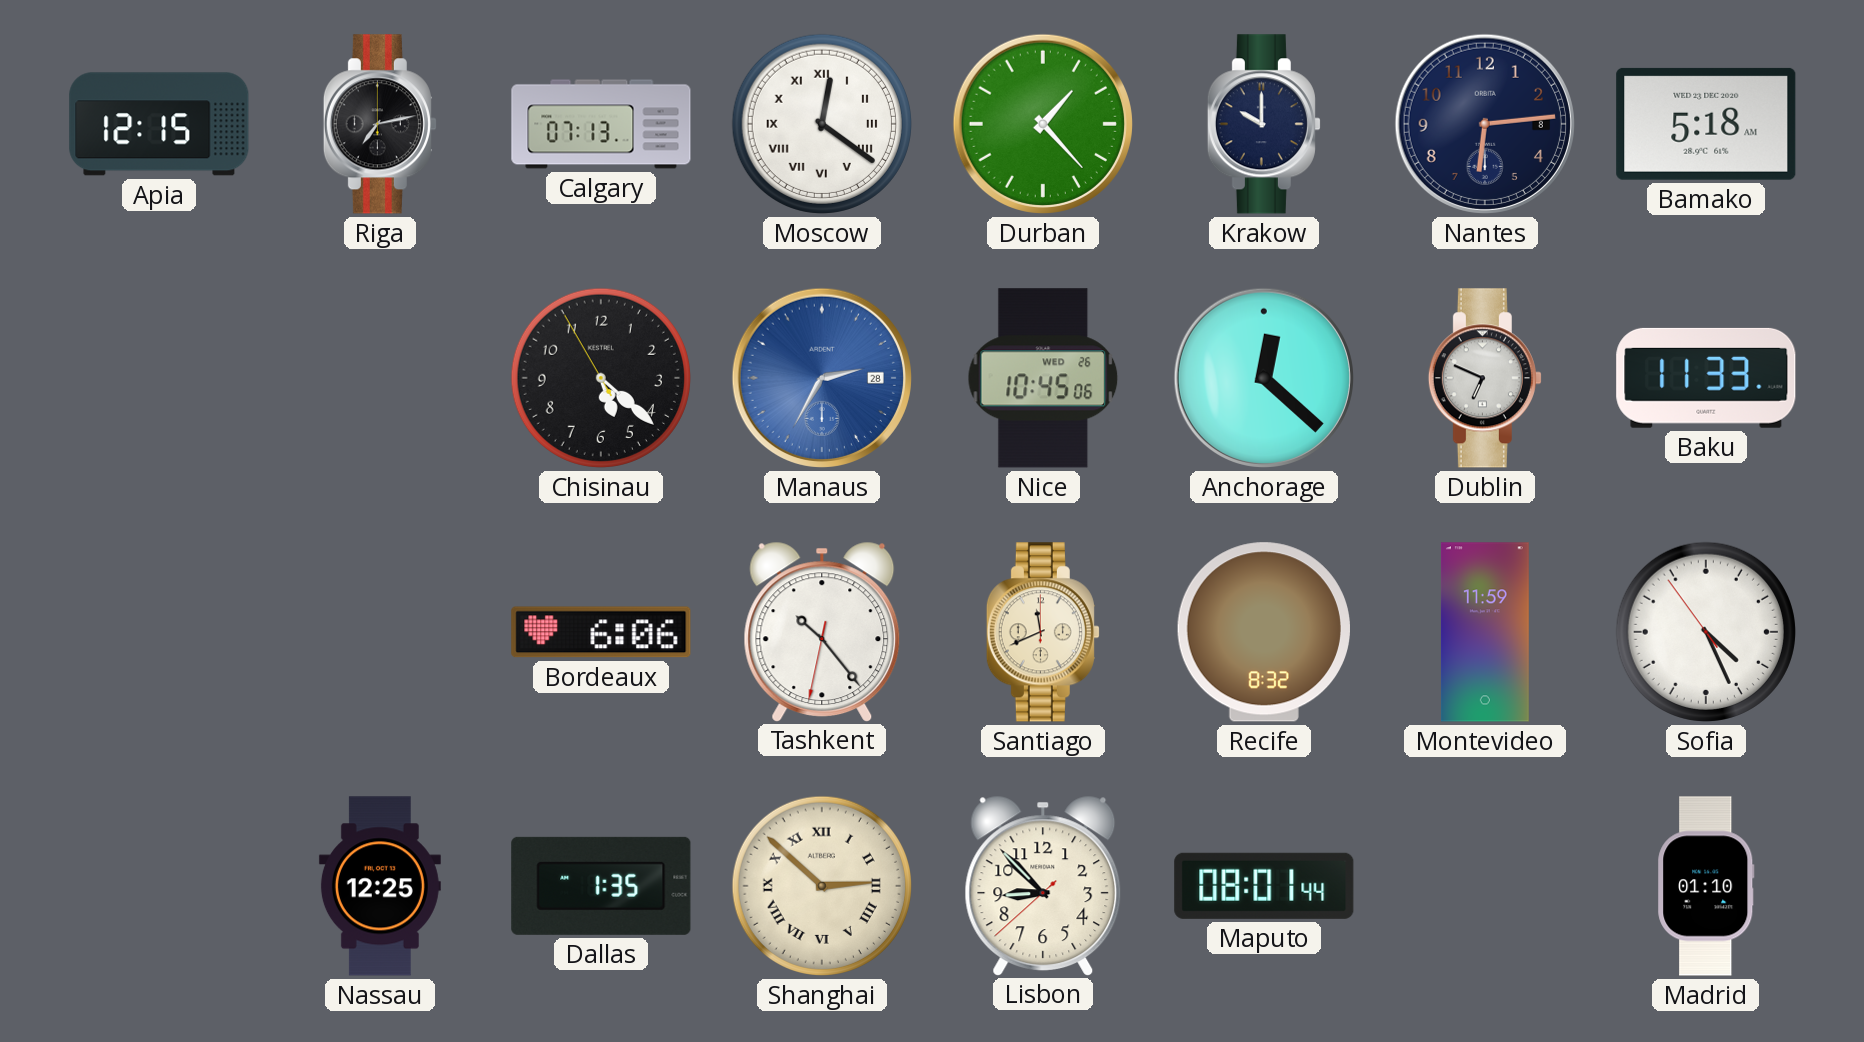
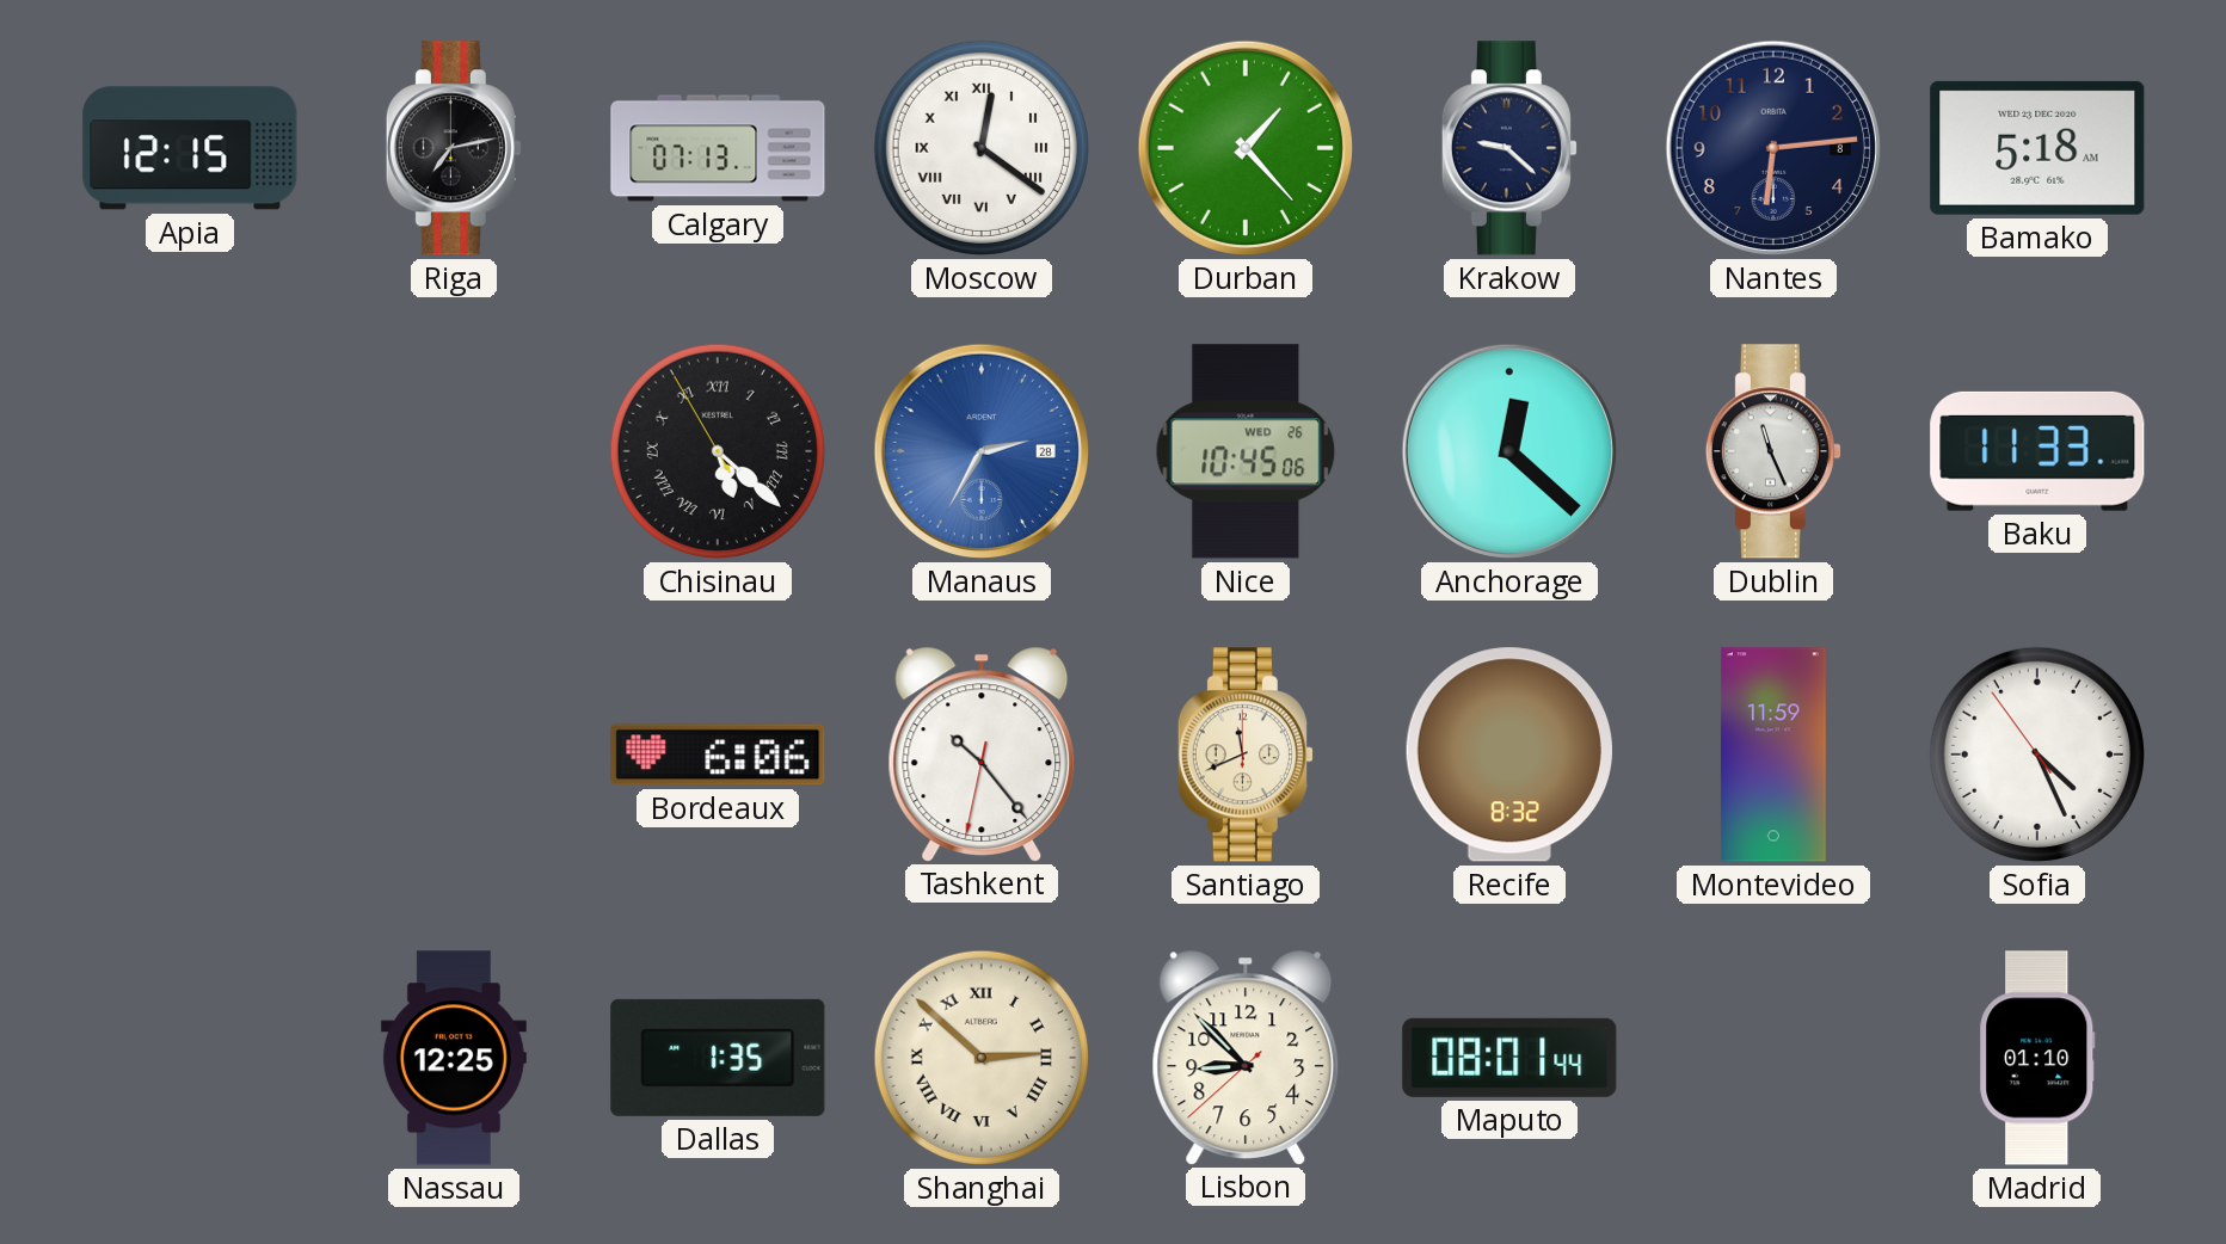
Krakow: 10:00 -> 9:22
Chisinau numerals: Arabic -> Roman
Dublin: 6:49 -> 11:26
